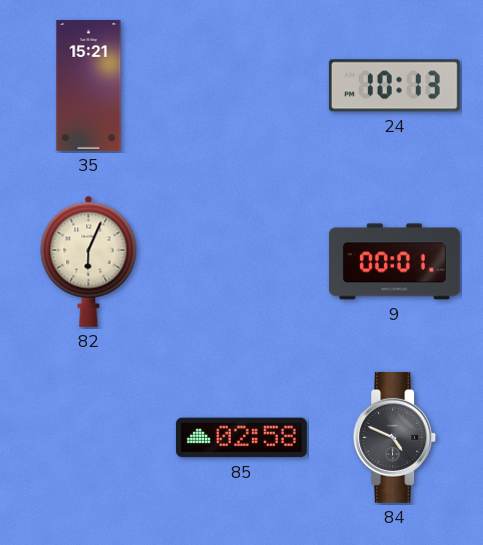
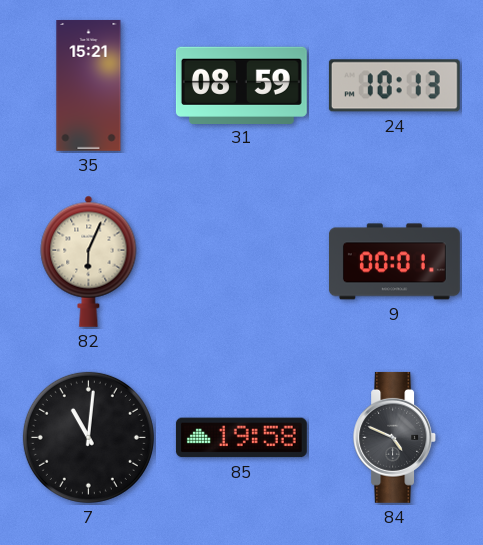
31: none -> 08:59
7: none -> 11:01
85: 02:58 -> 19:58
